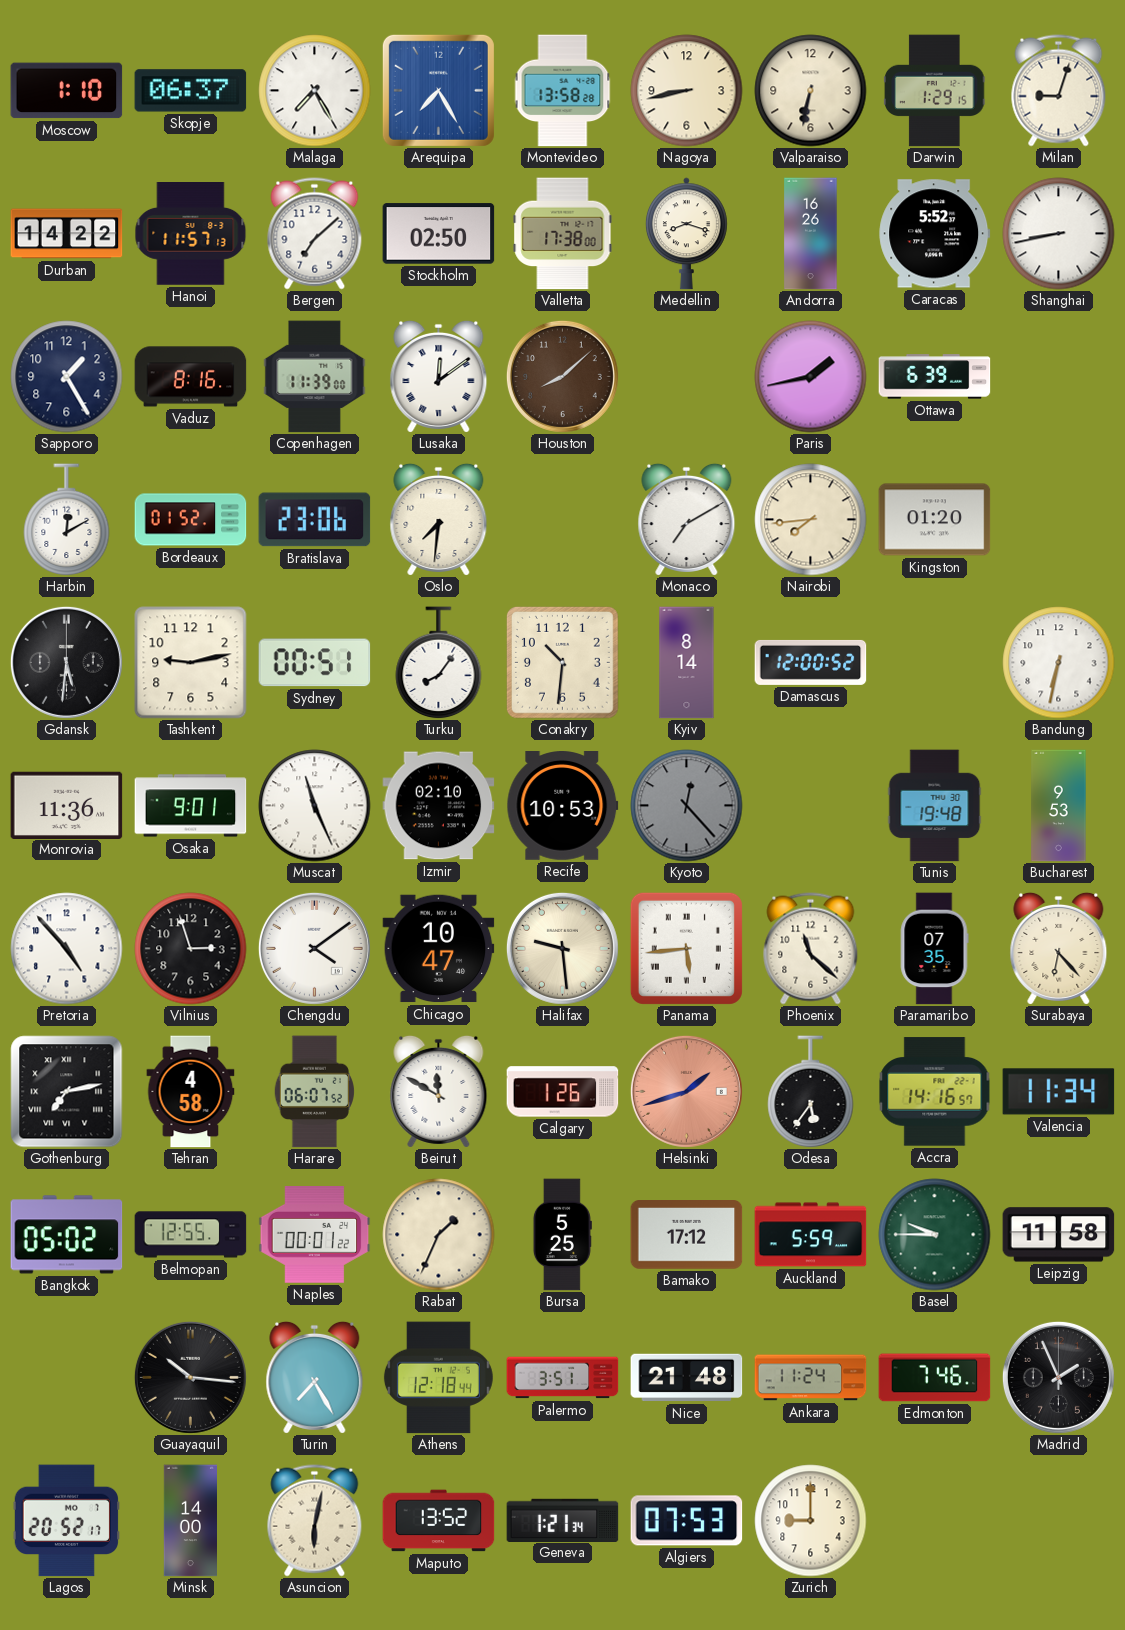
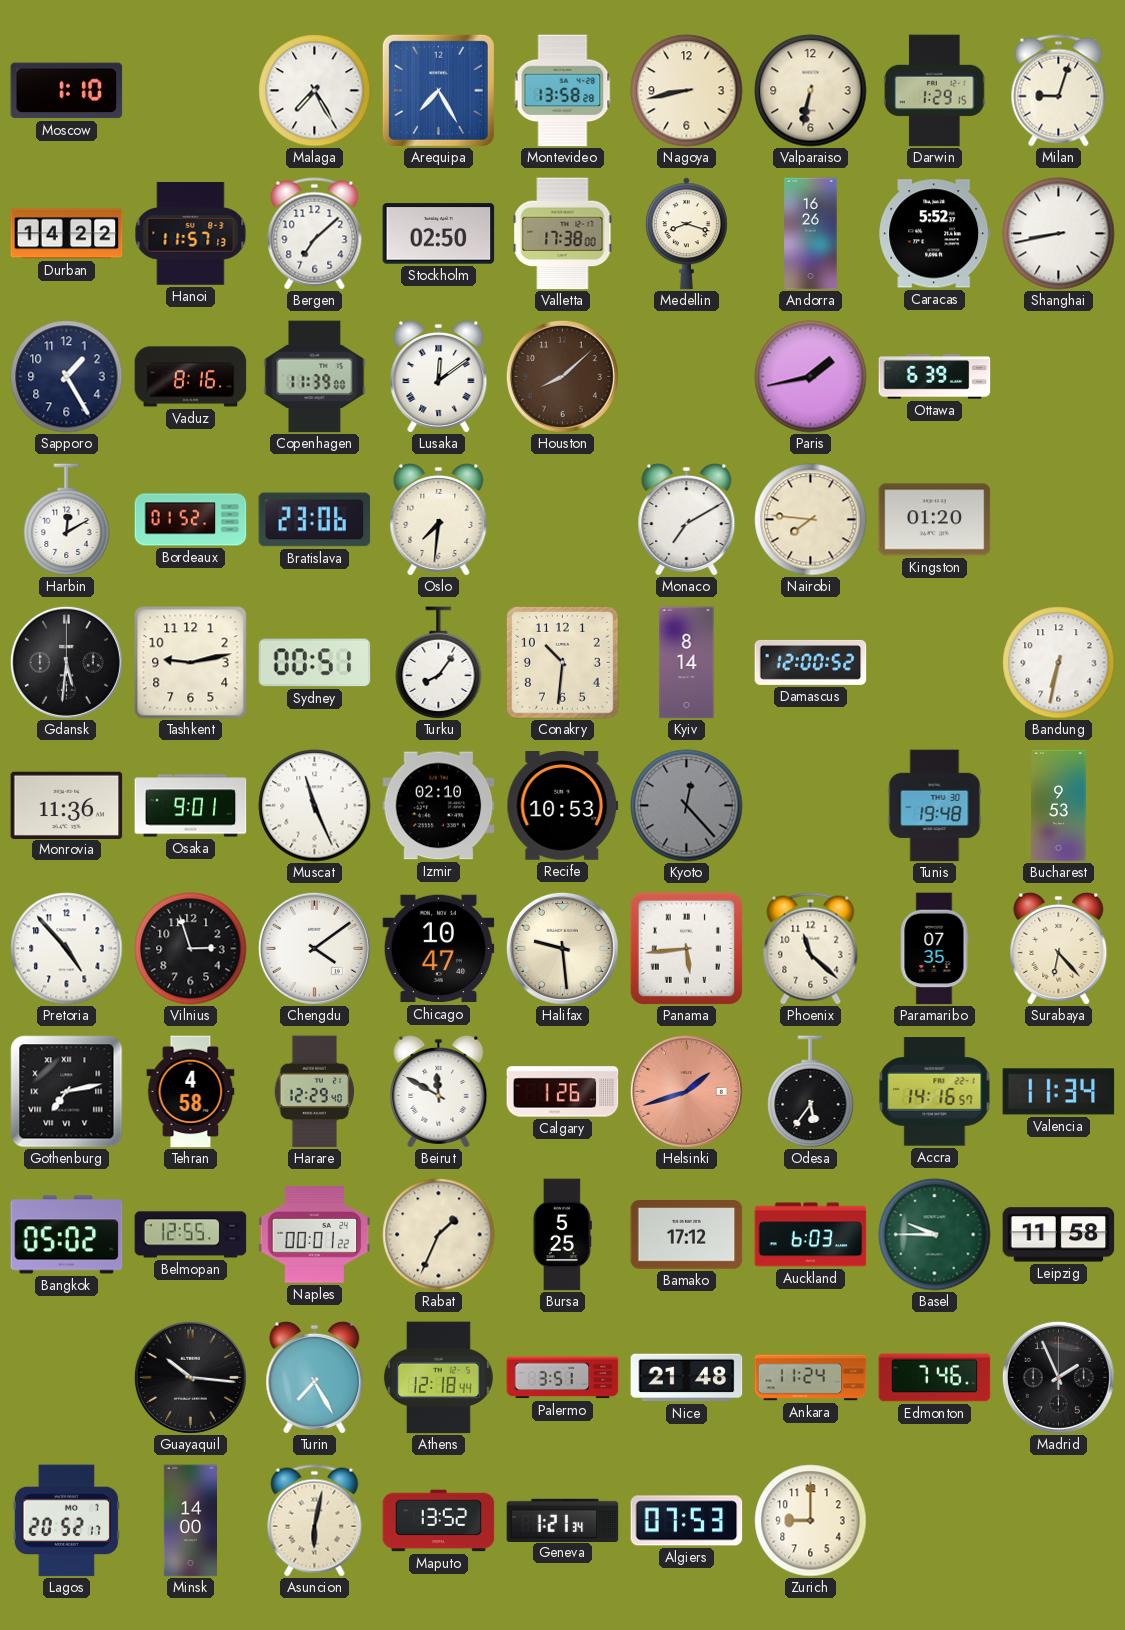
Skopje: 06:37 -> none
Nairobi: 7:44 -> 7:46
Harare: 06:07 -> 12:29
Auckland: 5:59 -> 6:03
